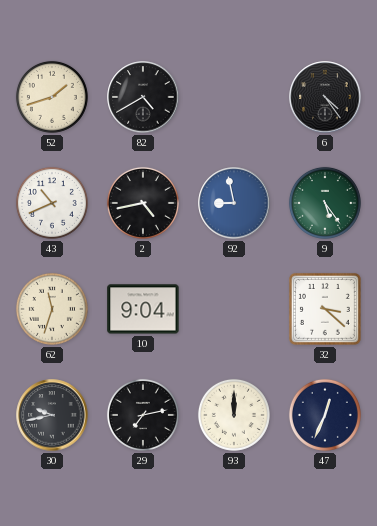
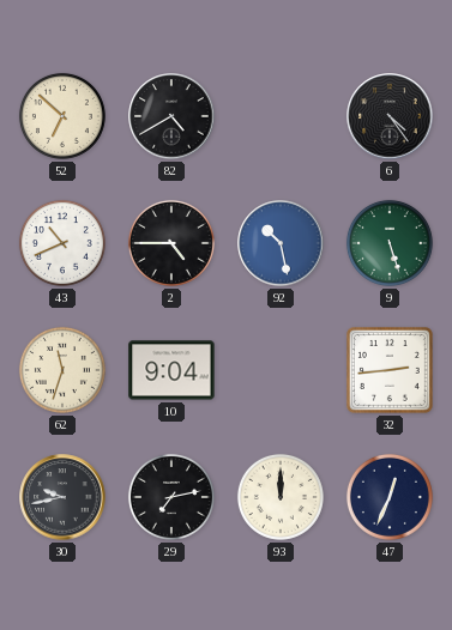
52: 1:42 -> 6:52
2: 4:43 -> 4:45
92: 8:58 -> 10:28
9: 5:24 -> 5:27
32: 3:22 -> 2:44
